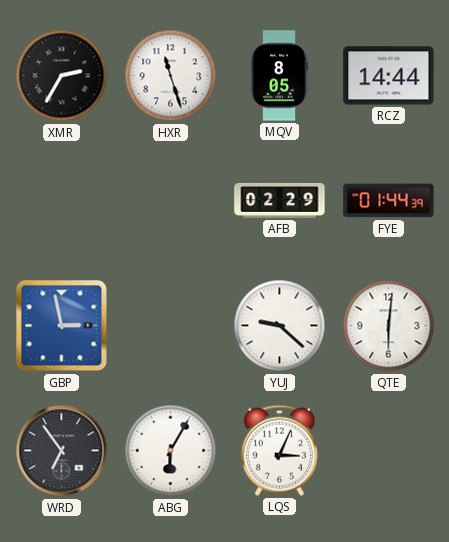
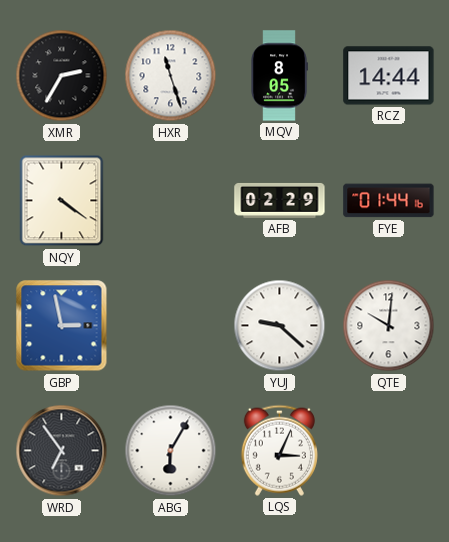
NQY: none -> 4:21
FYE: 01:44:39 -> 01:44:16
QTE: 6:01 -> 10:01
